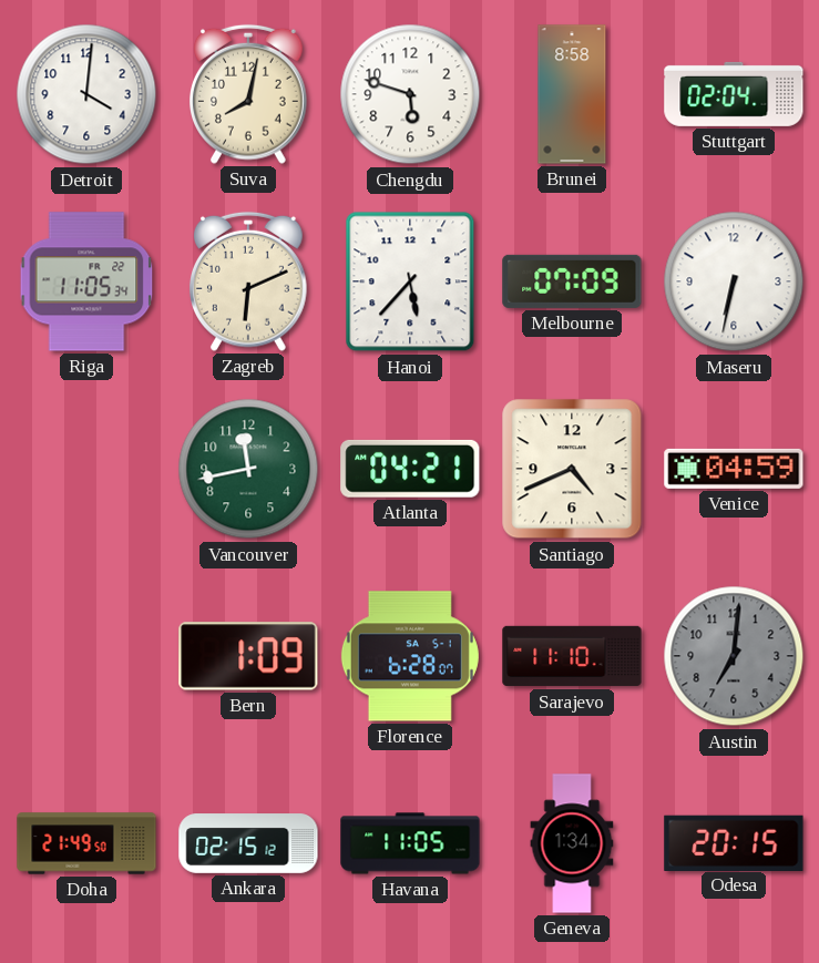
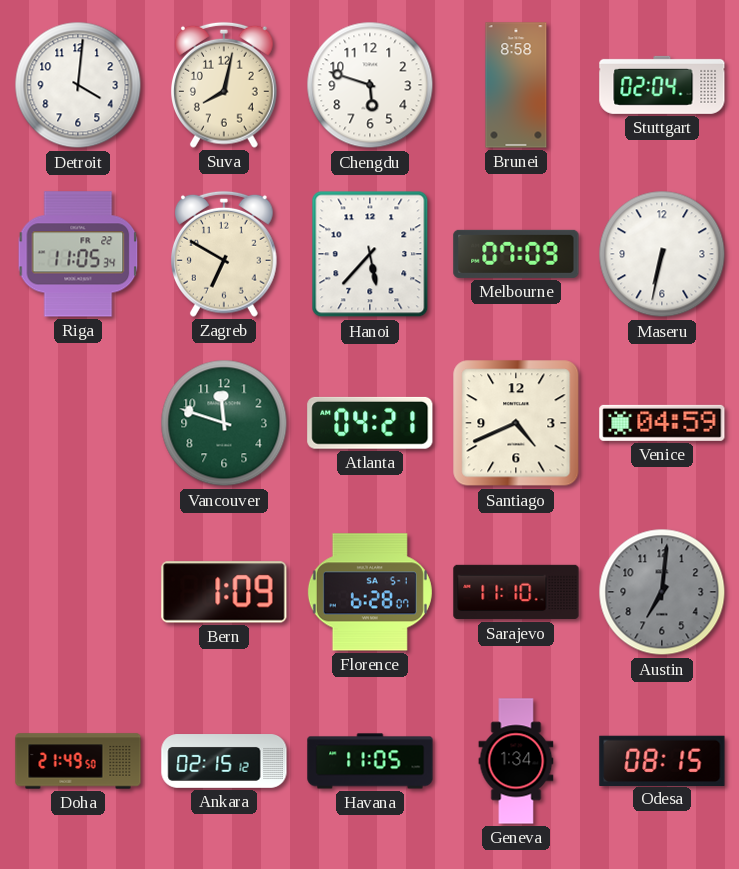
Zagreb: 6:11 -> 6:50
Vancouver: 11:43 -> 11:48
Odesa: 20:15 -> 08:15
